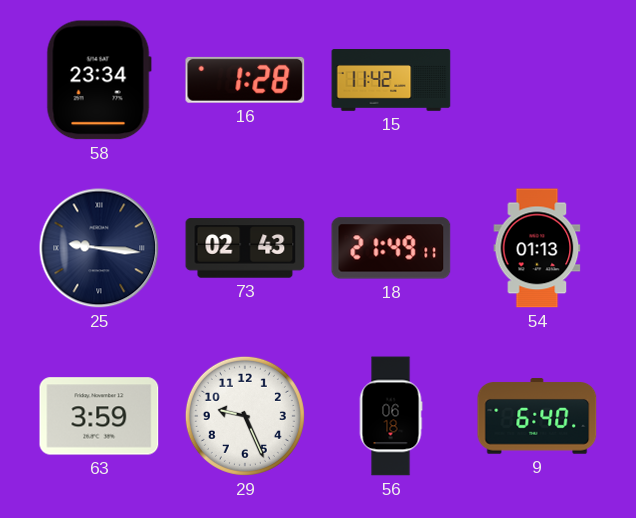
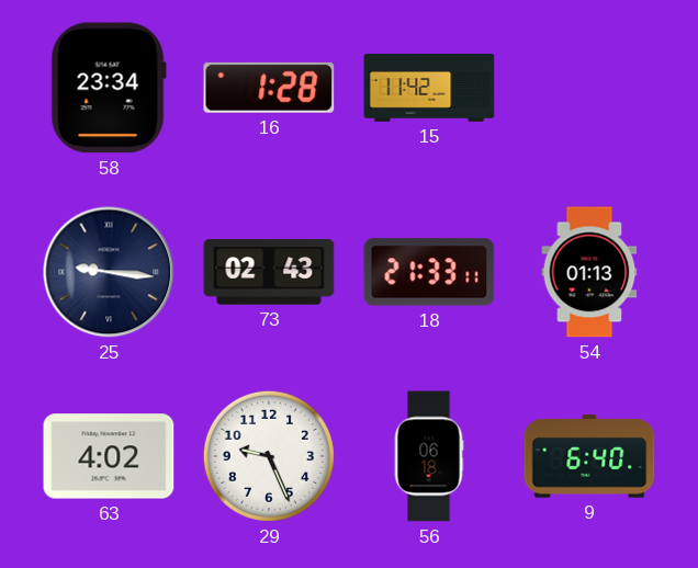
18: 21:49 -> 21:33
63: 3:59 -> 4:02
